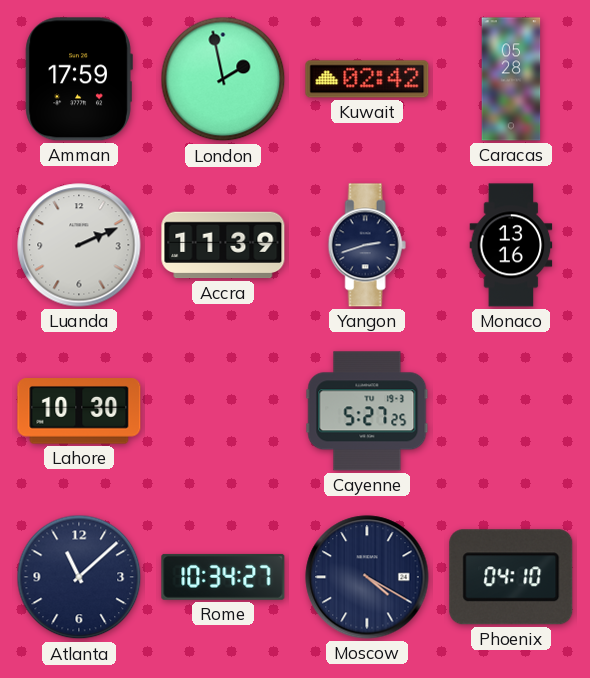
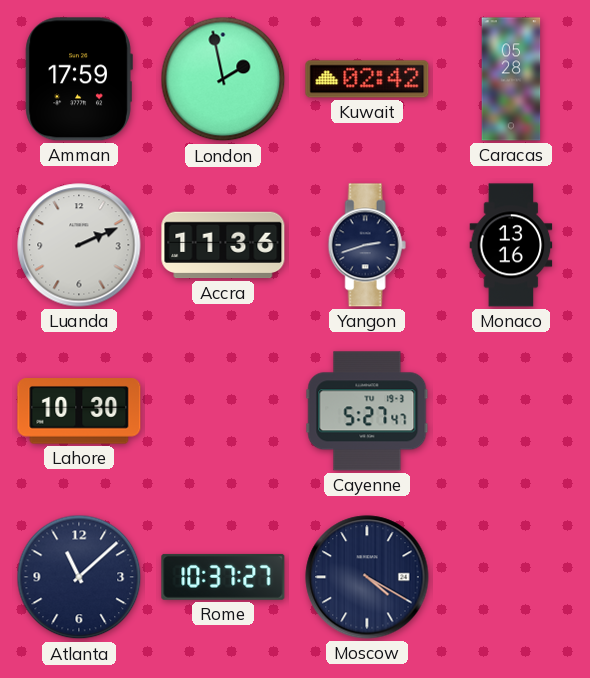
Accra: 11:39 -> 11:36
Cayenne: 5:27:25 -> 5:27:47
Rome: 10:34 -> 10:37
Phoenix: 04:10 -> none
